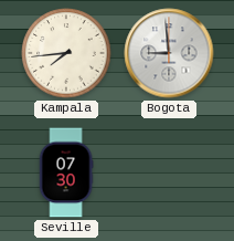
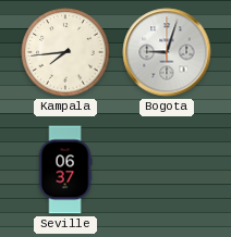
Bogota: 8:59 -> 9:03
Seville: 07:30 -> 06:37
